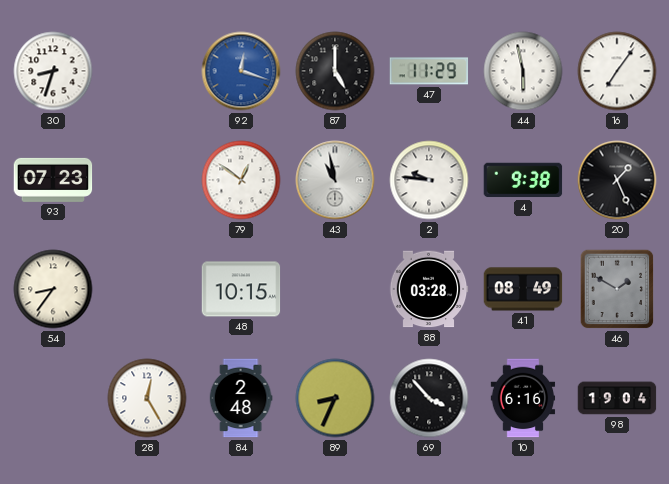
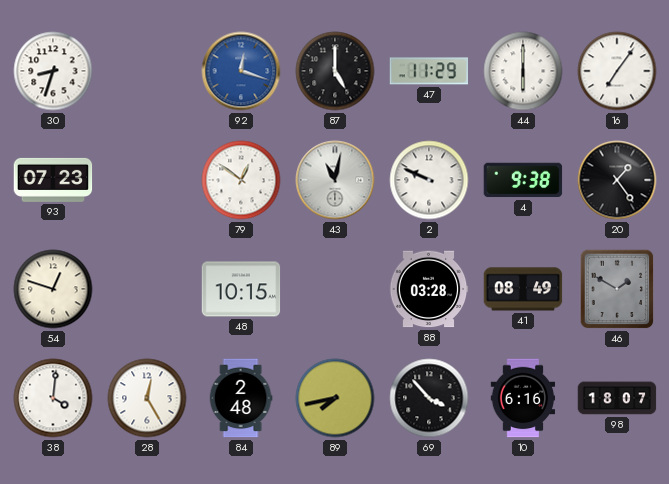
44: 5:58 -> 6:00
43: 10:58 -> 11:02
2: 9:46 -> 9:49
20: 1:26 -> 1:24
54: 8:36 -> 12:48
38: none -> 4:01
89: 8:34 -> 7:43
98: 19:04 -> 18:07
